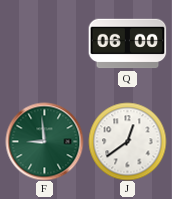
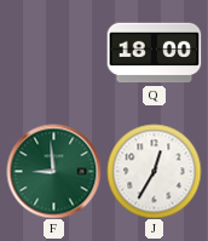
Q: 06:00 -> 18:00
J: 12:39 -> 12:35
